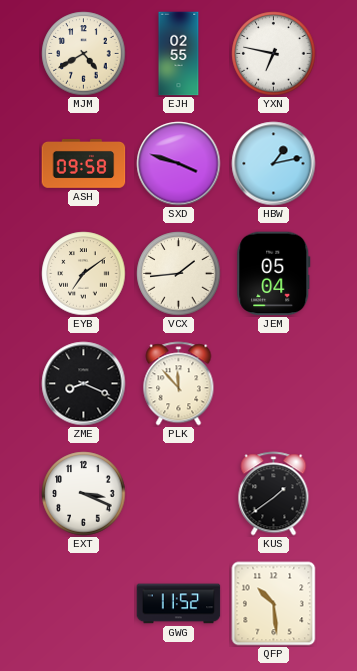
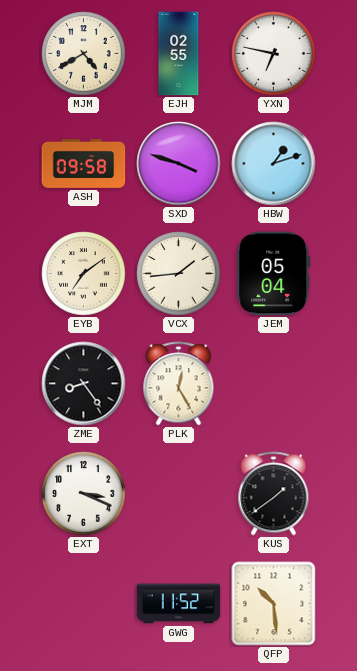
HBW: 1:13 -> 1:12
ZME: 8:19 -> 8:24
PLK: 11:53 -> 12:25
